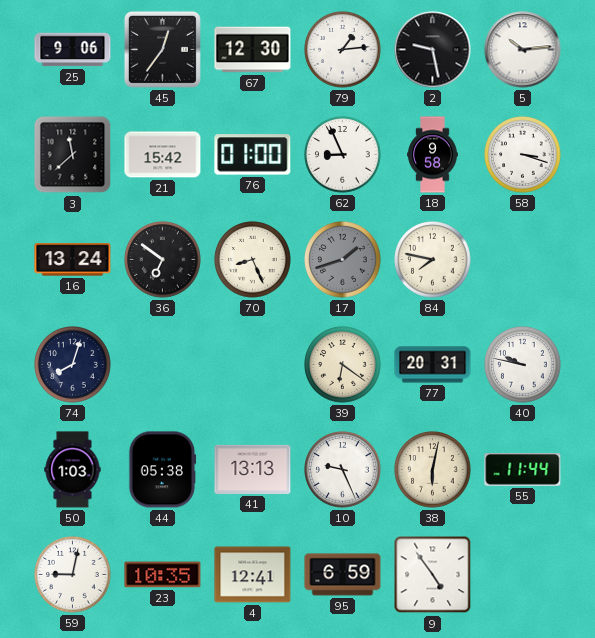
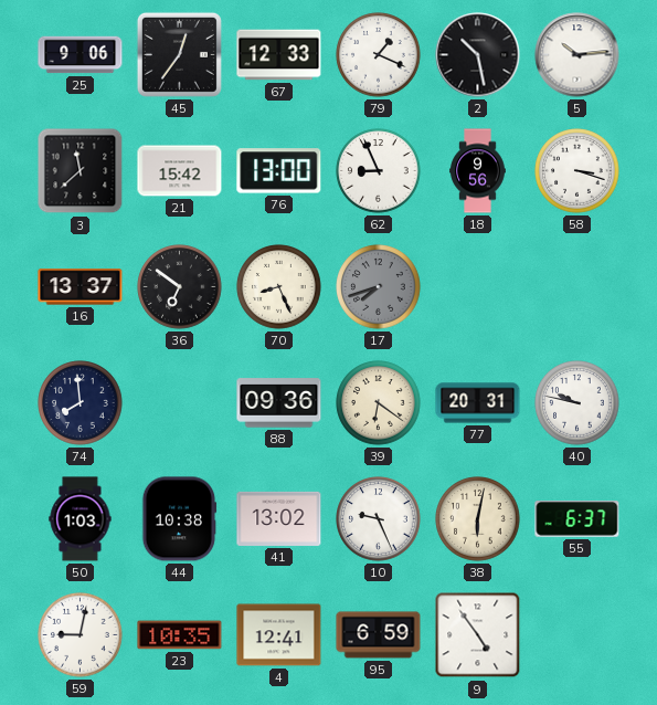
67: 12:30 -> 12:33
79: 1:14 -> 1:19
2: 9:28 -> 10:28
76: 01:00 -> 13:00
18: 9:58 -> 9:56
16: 13:24 -> 13:37
17: 1:42 -> 7:42
84: 7:47 -> none
74: 8:03 -> 7:59
88: none -> 09:36
44: 05:38 -> 10:38
41: 13:13 -> 13:02
55: 11:44 -> 6:37
